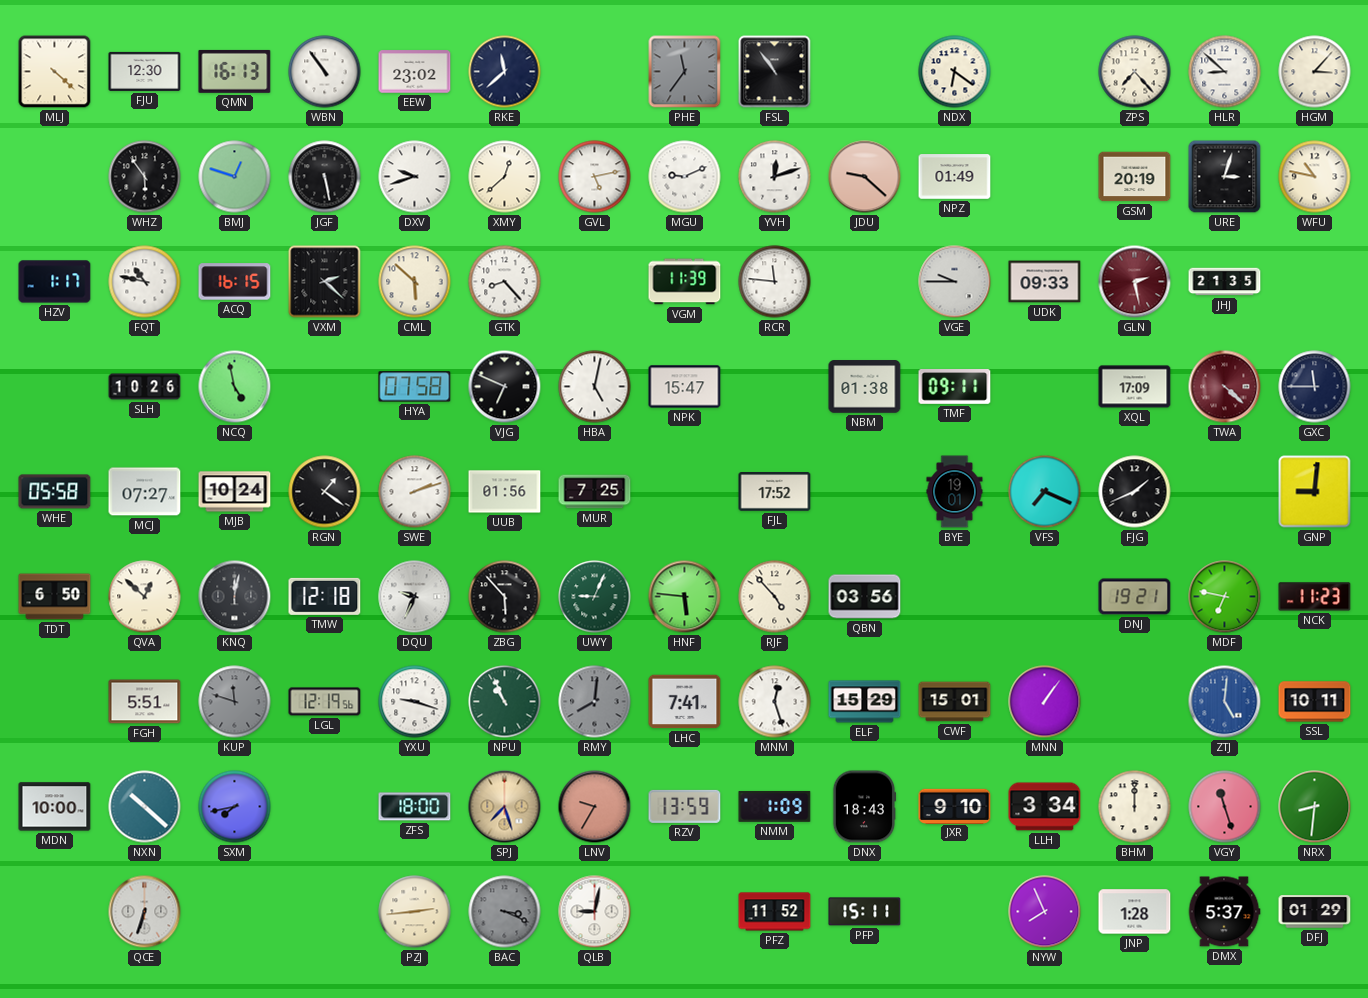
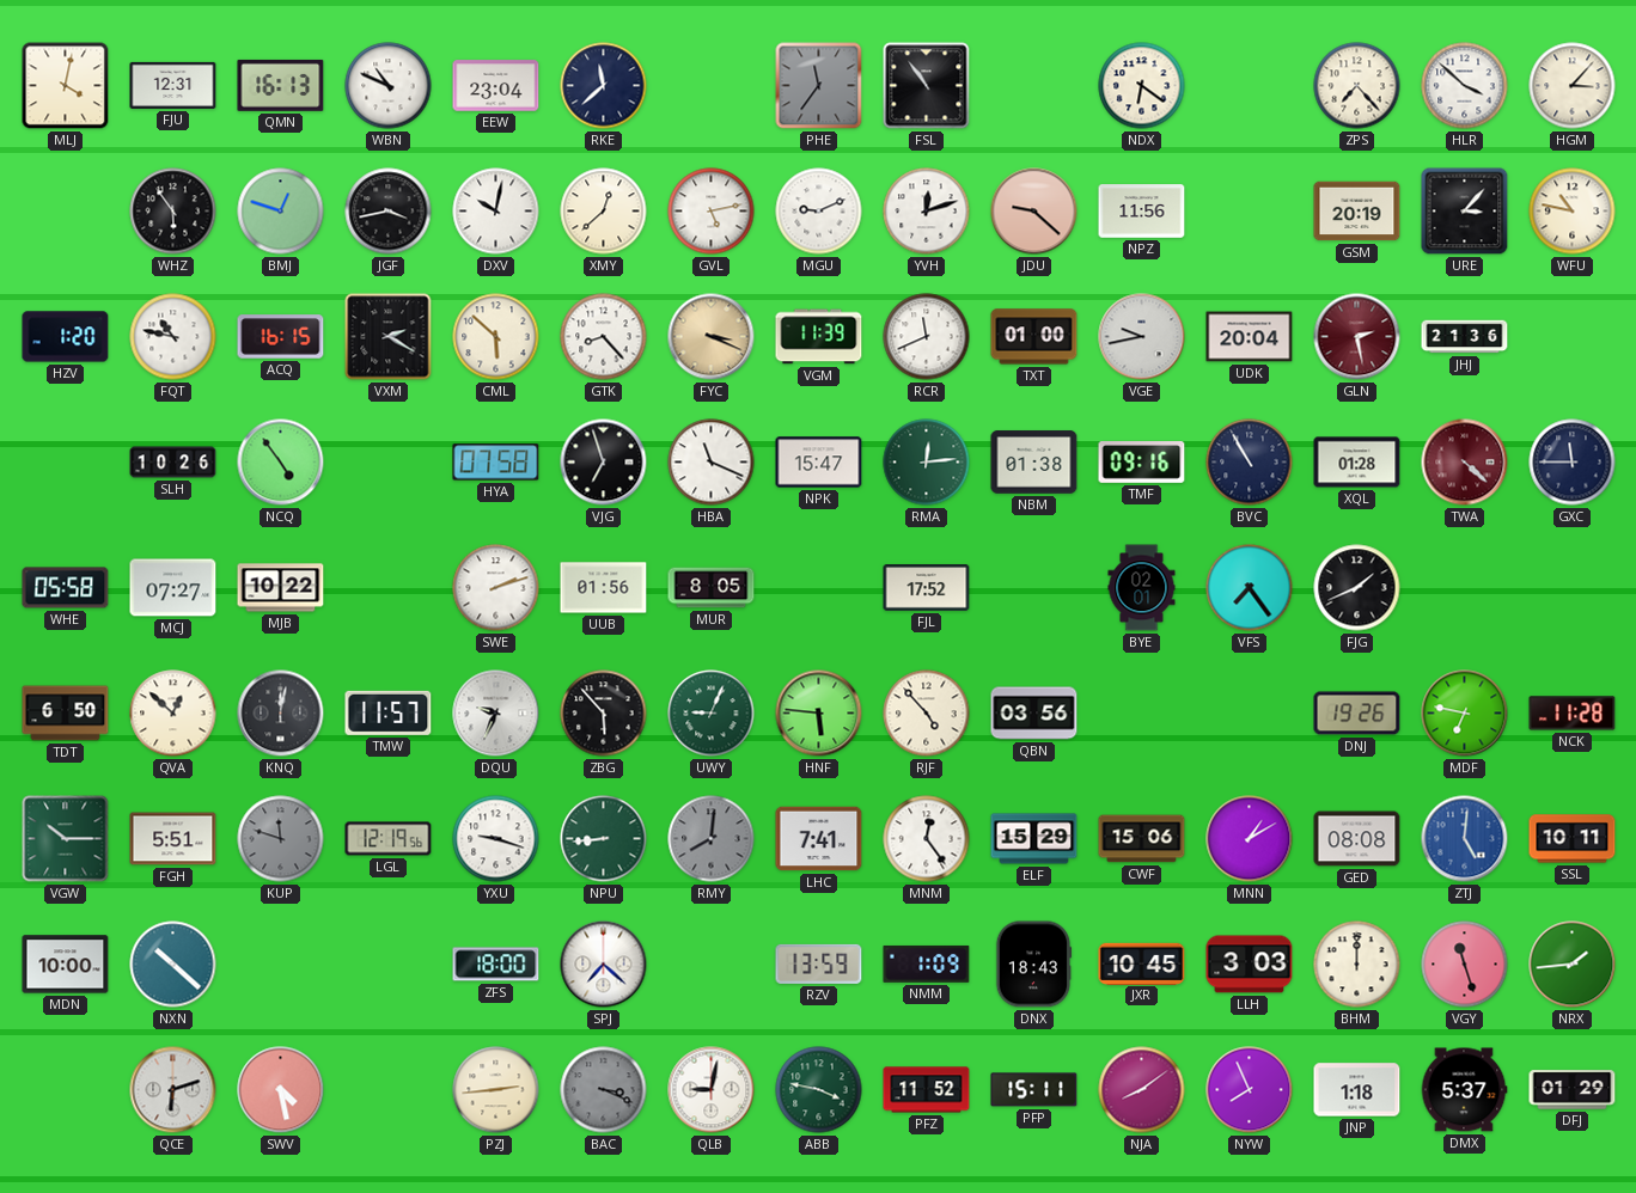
MLJ: 4:22 -> 4:02
FJU: 12:30 -> 12:31
WBN: 10:54 -> 10:49
EEW: 23:02 -> 23:04
HLR: 8:52 -> 3:52
JGF: 5:28 -> 3:43
DXV: 9:42 -> 10:02
NPZ: 01:49 -> 11:56
URE: 3:03 -> 3:07
HZV: 1:17 -> 1:20
VXM: 2:22 -> 2:20
FYC: none -> 3:19
RCR: 11:46 -> 11:41
TXT: none -> 01:00
VGE: 9:45 -> 9:43
UDK: 09:33 -> 20:04
JHJ: 21:35 -> 21:36
NCQ: 4:58 -> 4:54
VJG: 6:49 -> 6:57
HBA: 5:02 -> 11:19
RMA: none -> 12:14
TMF: 09:11 -> 09:16
BVC: none -> 10:55
XQL: 17:09 -> 01:28
MJB: 10:24 -> 10:22
RGN: 1:21 -> none
MUR: 7:25 -> 8:05
BYE: 19:01 -> 02:01
VFS: 7:19 -> 7:24
GNP: 9:01 -> none
TMW: 12:18 -> 11:57
DNJ: 19:21 -> 19:26
NCK: 11:23 -> 11:28
VGW: none -> 10:15
NPU: 10:56 -> 8:44
MNM: 12:27 -> 12:24
CWF: 15:01 -> 15:06
MNN: 1:06 -> 1:10
GED: none -> 08:08
SXM: 7:43 -> none
SPJ: 7:27 -> 7:22
SPJ dial: champagne -> white
LNV: 9:35 -> none
JXR: 9:10 -> 10:45
LLH: 3:34 -> 3:03
NRX: 8:31 -> 1:44
QCE: 6:33 -> 6:12
SWV: none -> 4:28
ABB: none -> 3:47
NJA: none -> 8:09
JNP: 1:28 -> 1:18
